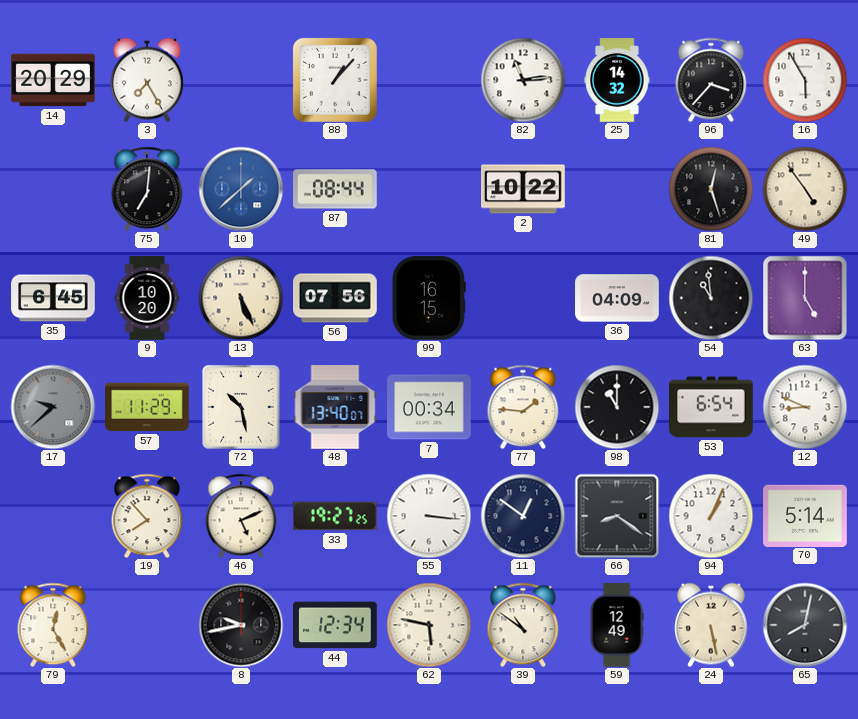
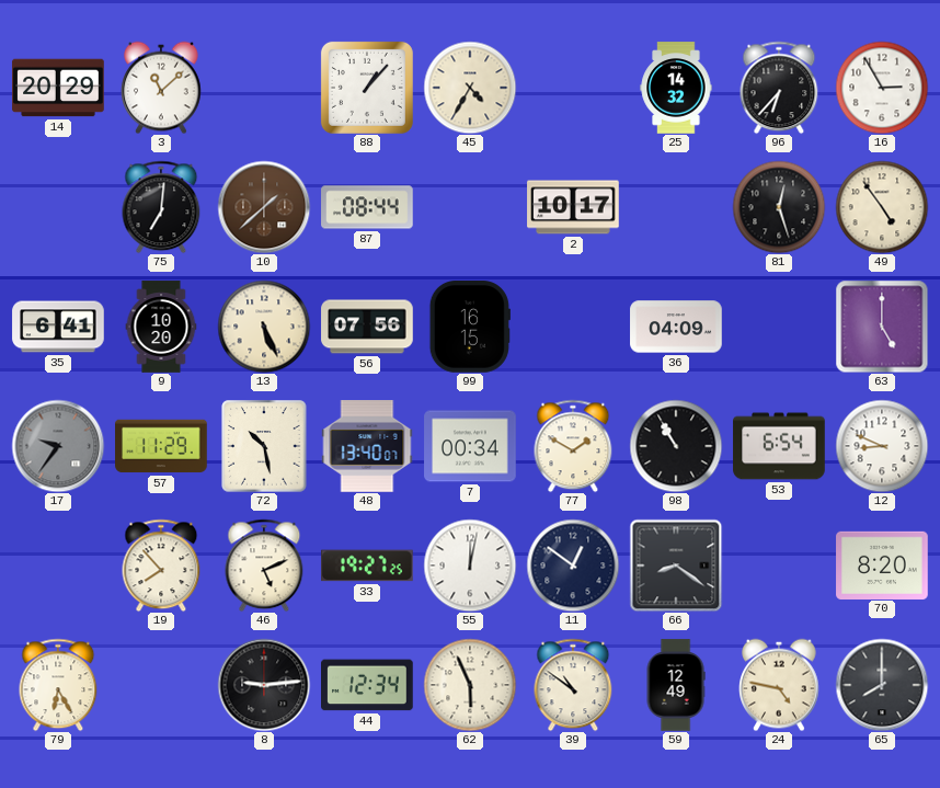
3: 7:25 -> 11:08
45: none -> 4:35
82: 11:14 -> none
96: 3:37 -> 6:37
16: 5:55 -> 2:55
10 dial: blue -> brown
2: 10:22 -> 10:17
35: 6:45 -> 6:41
54: 10:59 -> none
17: 9:38 -> 9:36
77: 1:46 -> 1:50
98: 11:00 -> 10:55
55: 3:16 -> 12:02
94: 1:04 -> none
70: 5:14 -> 8:20
79: 12:25 -> 6:25
8: 9:43 -> 9:14
62: 5:47 -> 5:56
24: 5:28 -> 4:47
65: 8:02 -> 8:00
